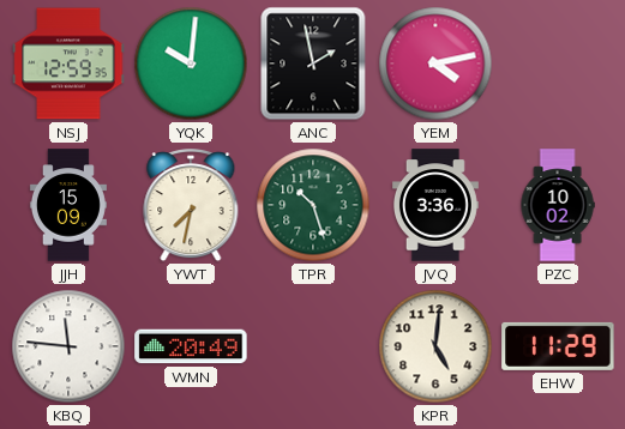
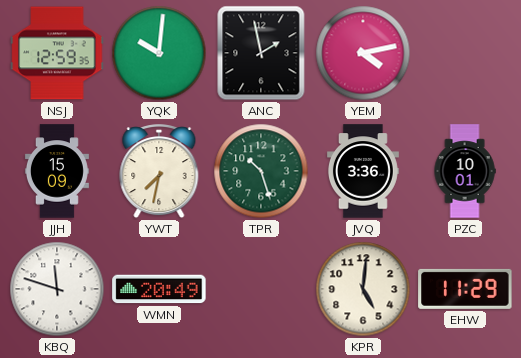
PZC: 10:02 -> 10:01
KBQ: 11:46 -> 11:48
